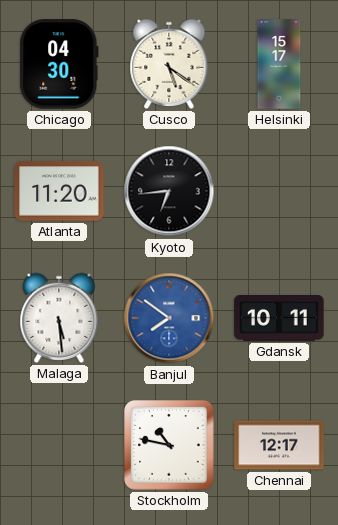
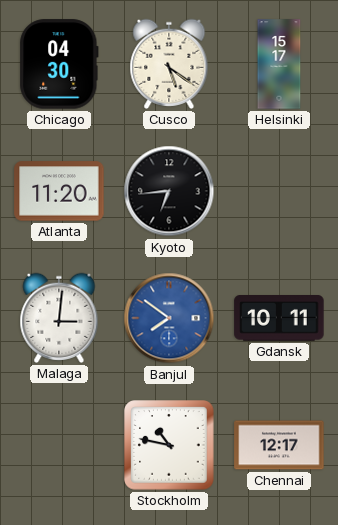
Malaga: 5:29 -> 3:01
